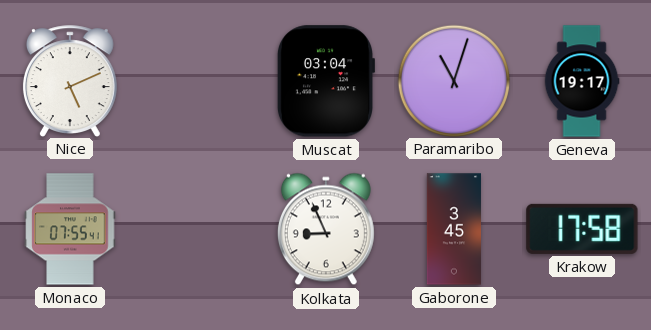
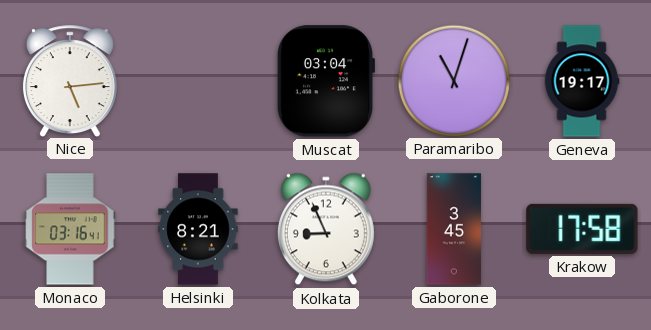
Nice: 5:11 -> 5:14
Monaco: 07:55 -> 03:16
Helsinki: none -> 8:21
